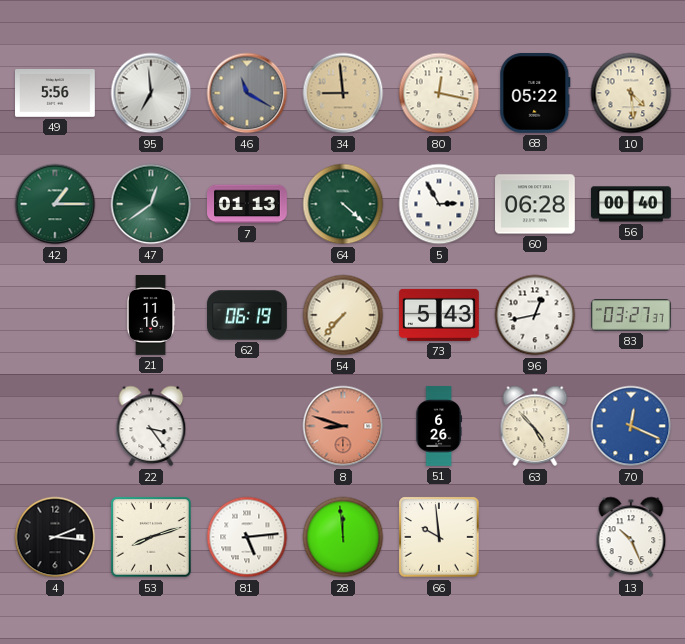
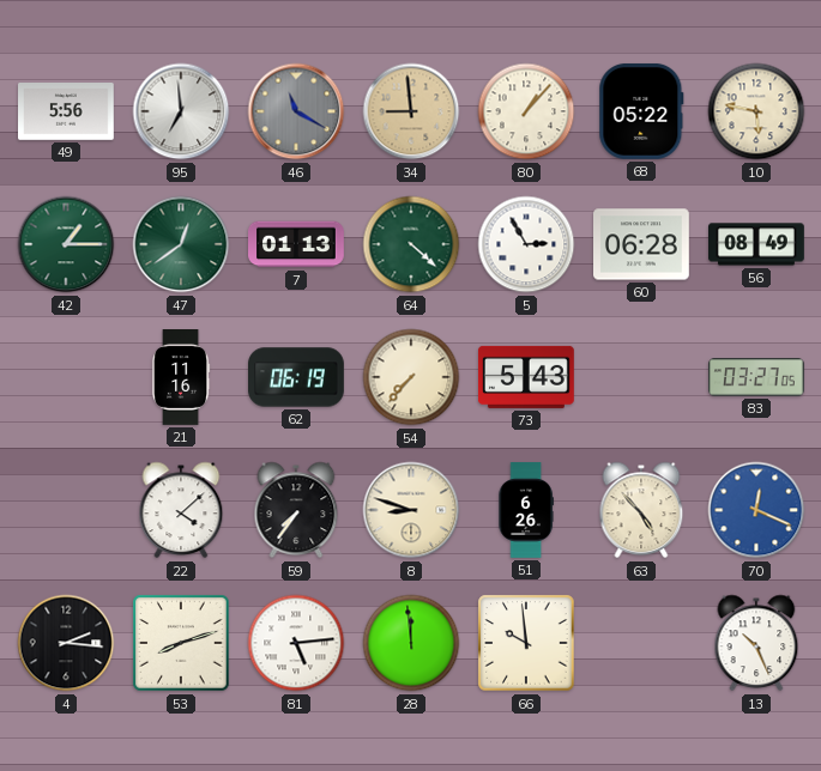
80: 12:17 -> 1:07
10: 4:29 -> 5:47
56: 00:40 -> 08:49
96: 12:43 -> none
83: 03:27:37 -> 03:27:05
22: 3:24 -> 4:08
59: none -> 7:36
8 dial: salmon -> cream
